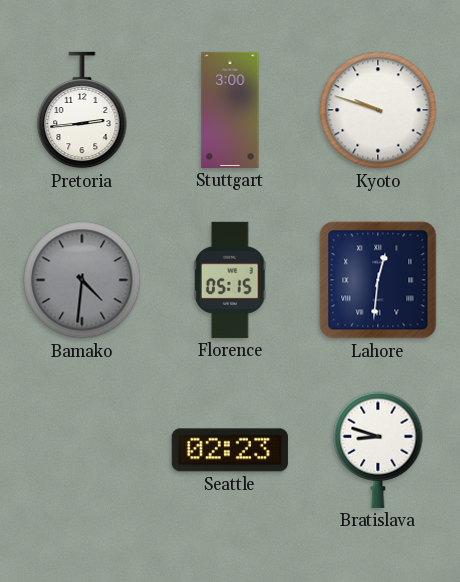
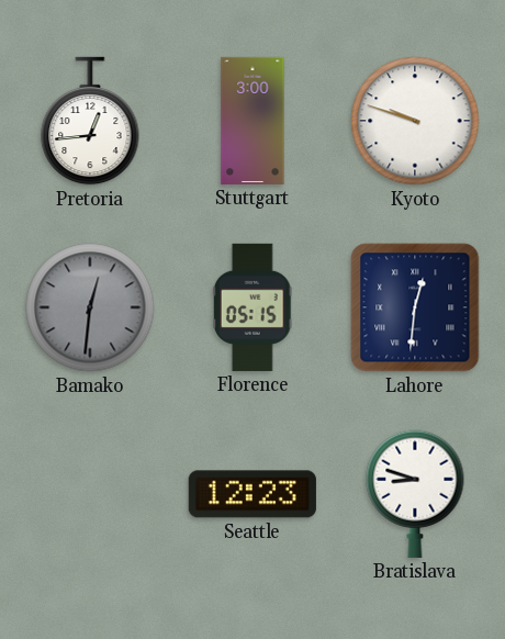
Pretoria: 2:44 -> 12:44
Bamako: 4:31 -> 12:31
Seattle: 02:23 -> 12:23
